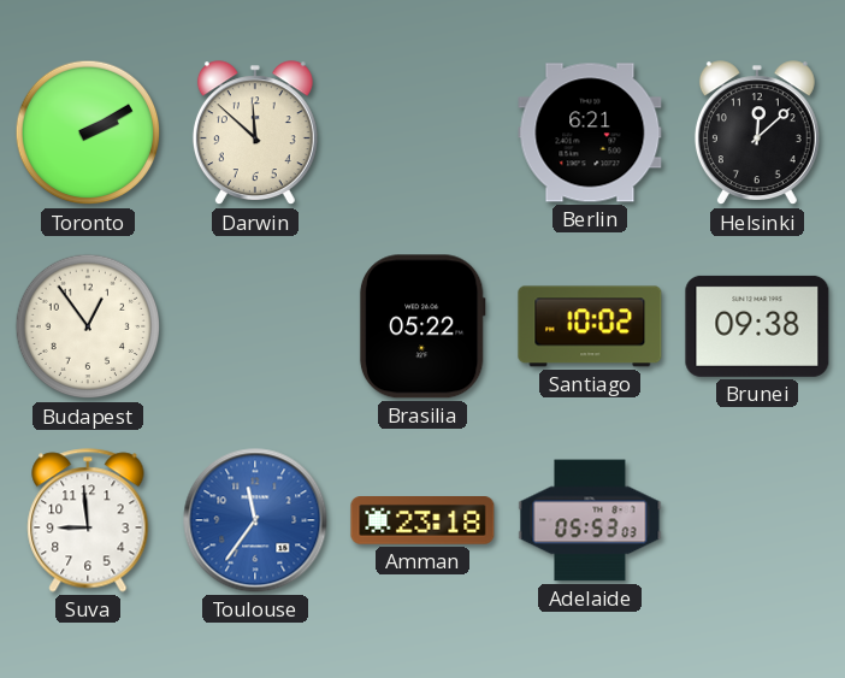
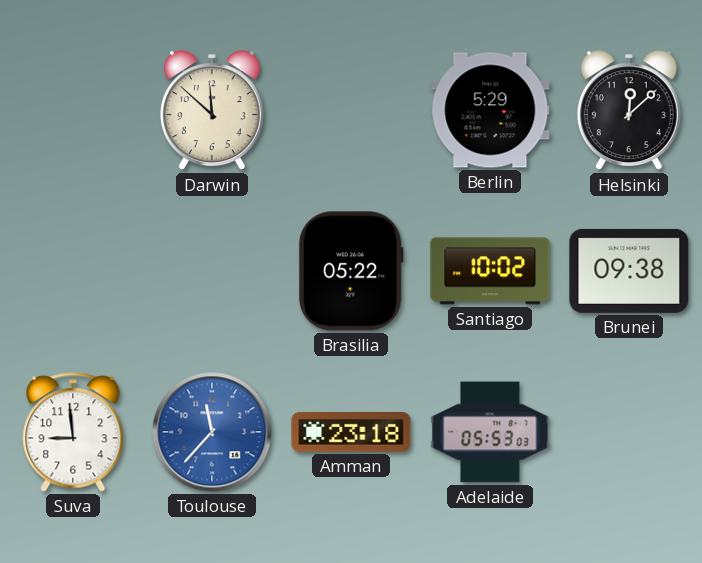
Toronto: 2:10 -> none
Berlin: 6:21 -> 5:29
Budapest: 12:54 -> none
Toulouse: 11:36 -> 11:37
